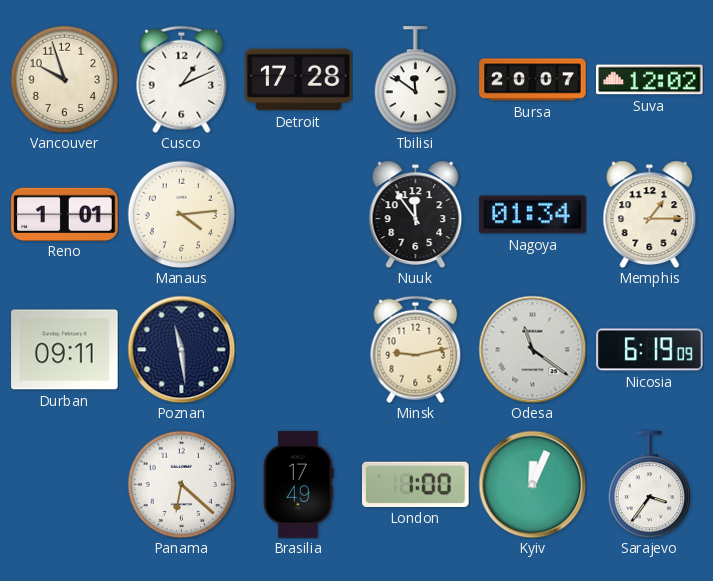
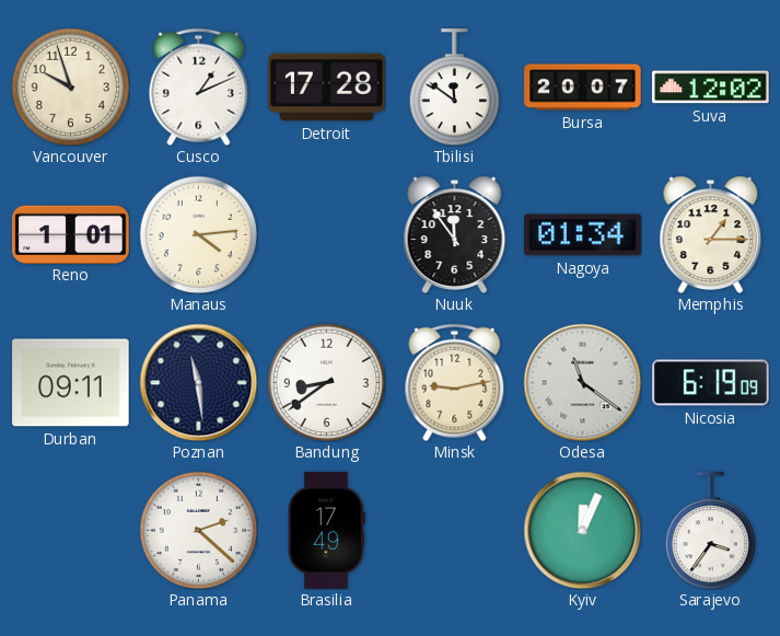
Bandung: none -> 8:39
Panama: 6:22 -> 2:22
London: 1:00 -> none
